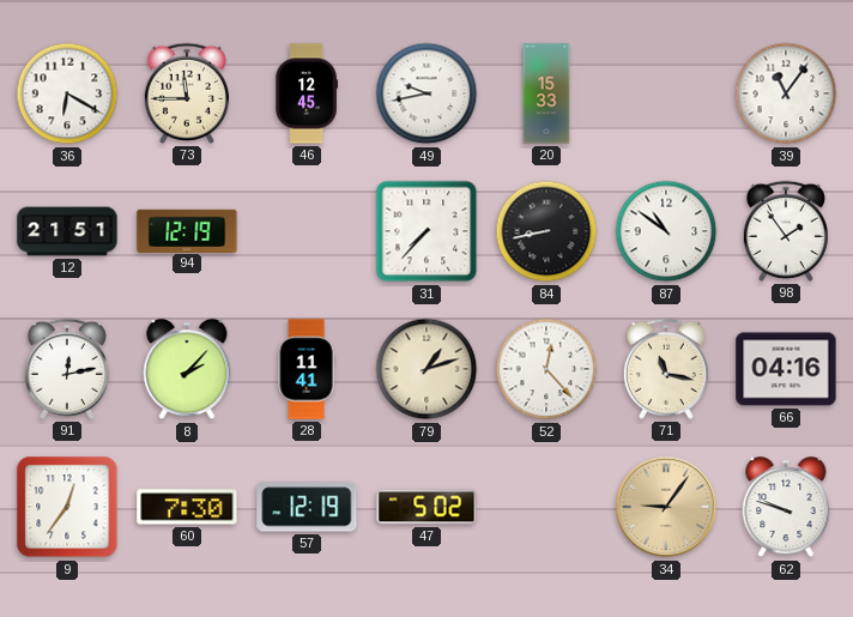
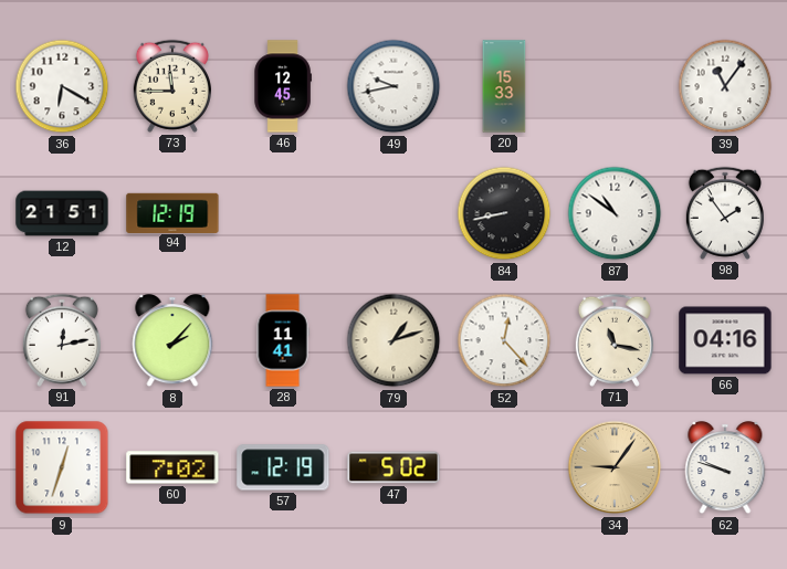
31: 7:37 -> none
9: 12:36 -> 12:33
60: 7:30 -> 7:02
